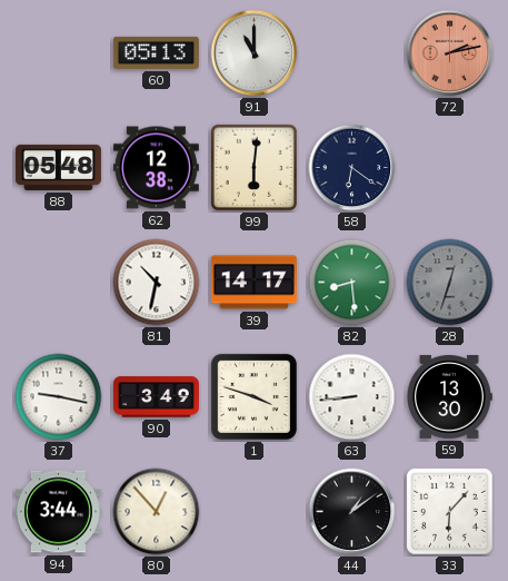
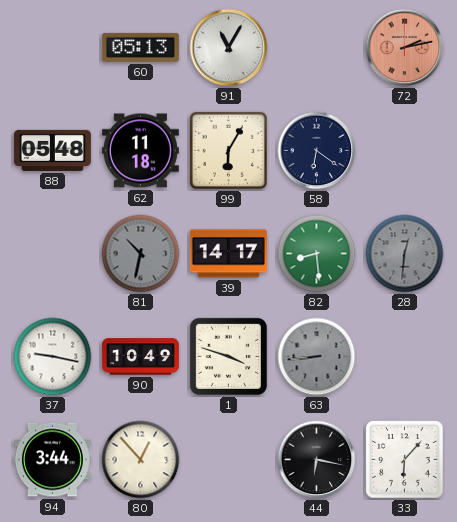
91: 11:00 -> 11:05
62: 12:38 -> 11:18
99: 6:01 -> 6:05
81 dial: white -> grey
28: 12:33 -> 12:31
90: 3:49 -> 10:49
63 dial: white -> grey
59: 13:30 -> none
44: 1:09 -> 6:17
